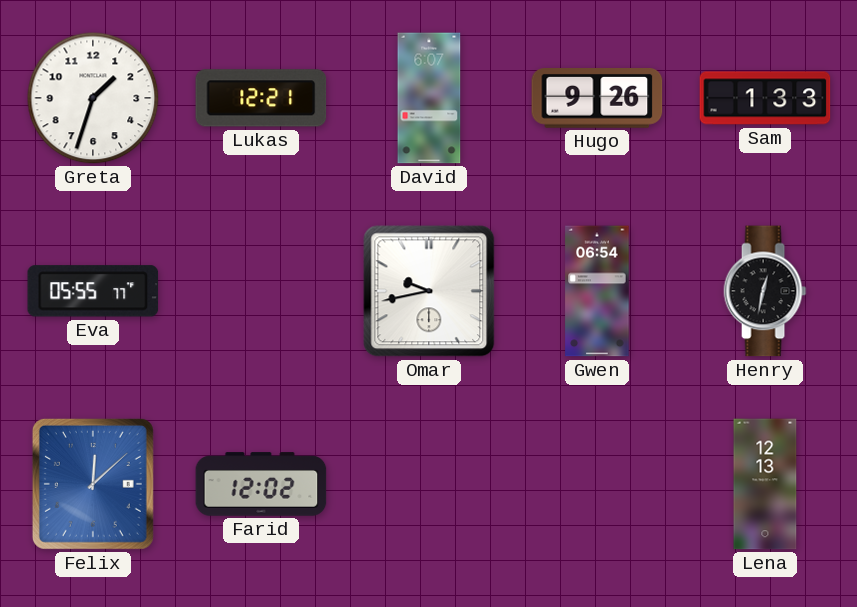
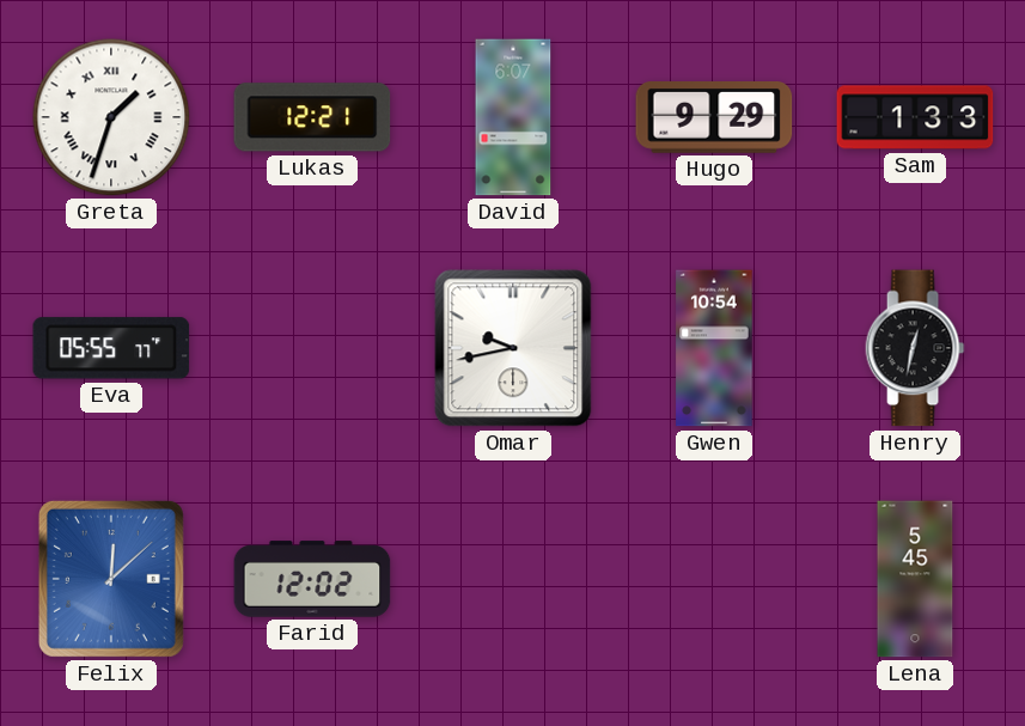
Greta numerals: Arabic -> Roman
Hugo: 9:26 -> 9:29
Gwen: 06:54 -> 10:54
Lena: 12:13 -> 5:45
